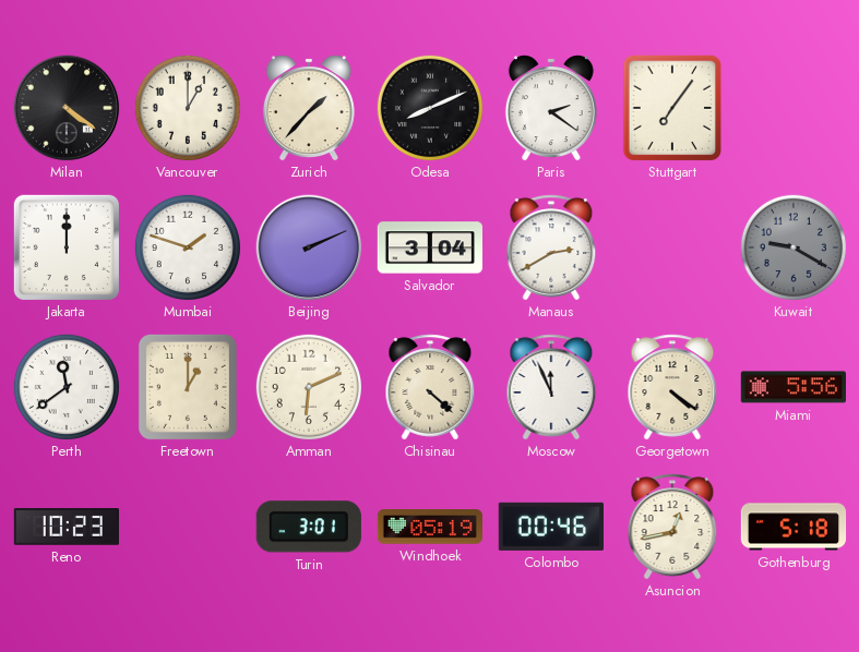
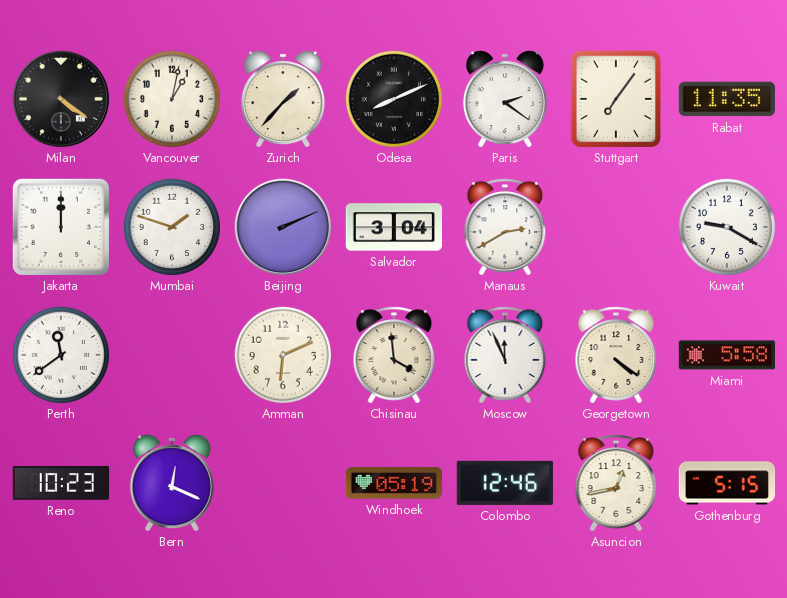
Vancouver: 1:00 -> 1:02
Rabat: none -> 11:35
Kuwait dial: grey -> white
Freetown: 1:00 -> none
Chisinau: 4:22 -> 3:59
Miami: 5:56 -> 5:58
Bern: none -> 12:19
Turin: 3:01 -> none
Colombo: 00:46 -> 12:46
Gothenburg: 5:18 -> 5:15
